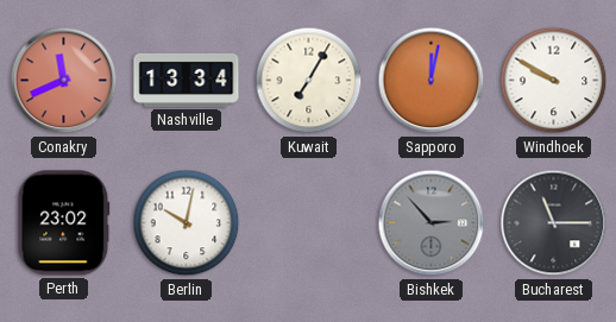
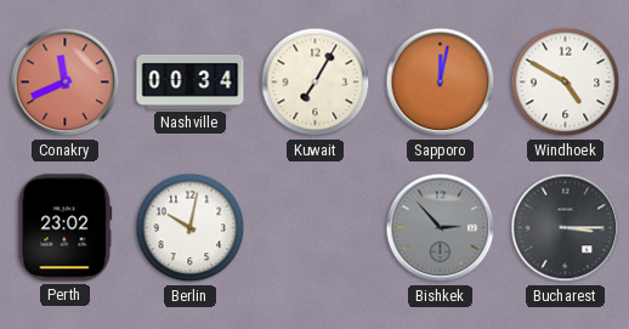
Nashville: 13:34 -> 00:34
Windhoek: 9:50 -> 4:50
Bucharest: 11:15 -> 3:15
